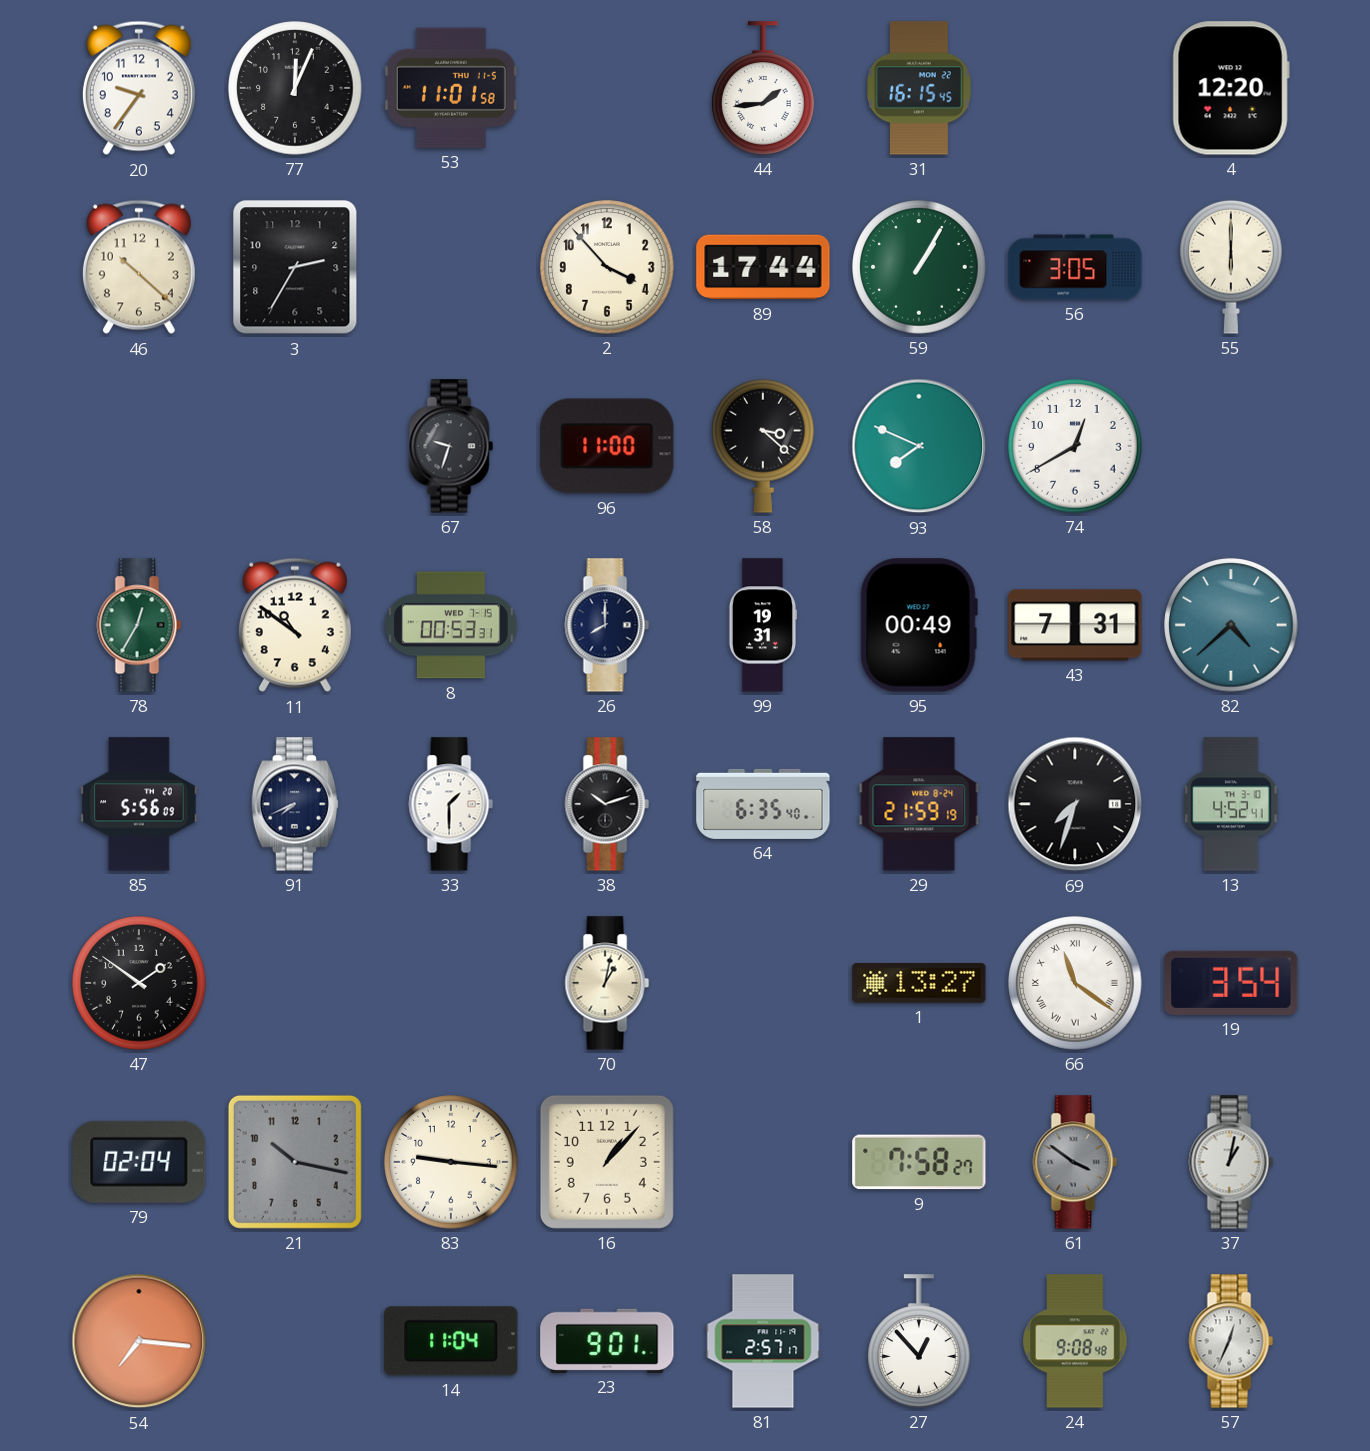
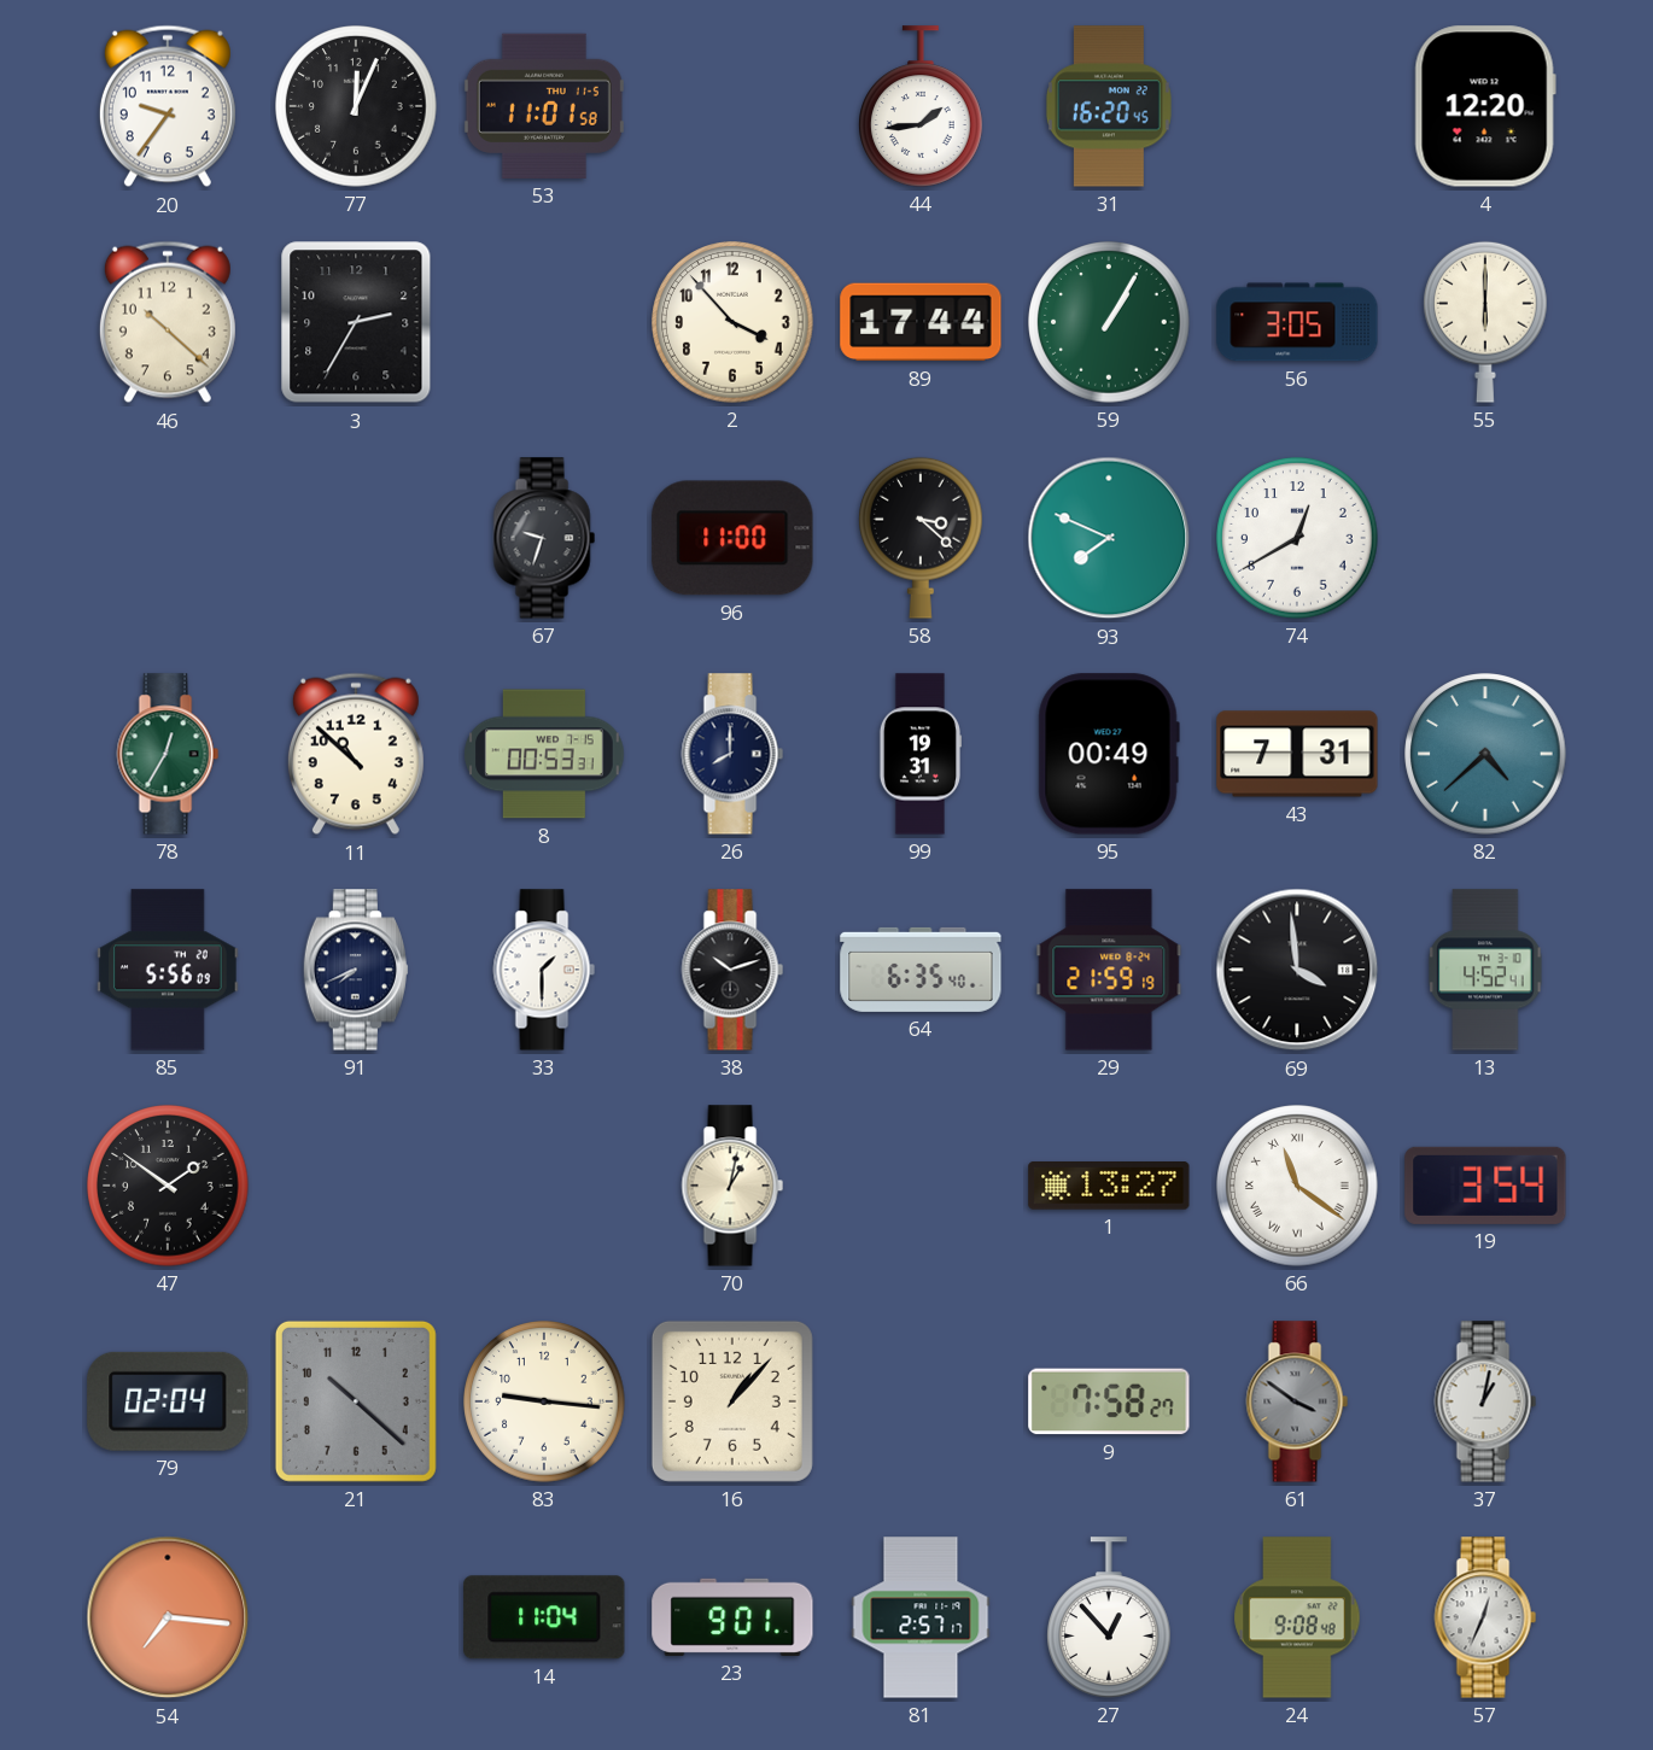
31: 16:15 -> 16:20
11: 10:51 -> 10:52
69: 7:33 -> 3:59
21: 10:17 -> 10:22
